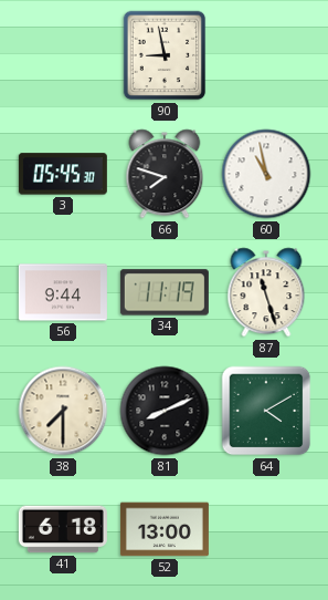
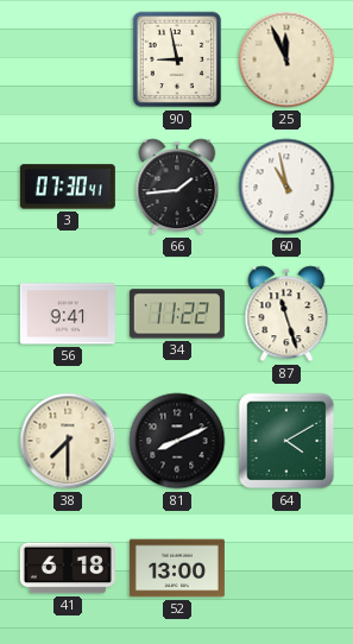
25: none -> 11:56
3: 05:45 -> 07:30
66: 7:48 -> 1:44
56: 9:44 -> 9:41
34: 11:19 -> 11:22
